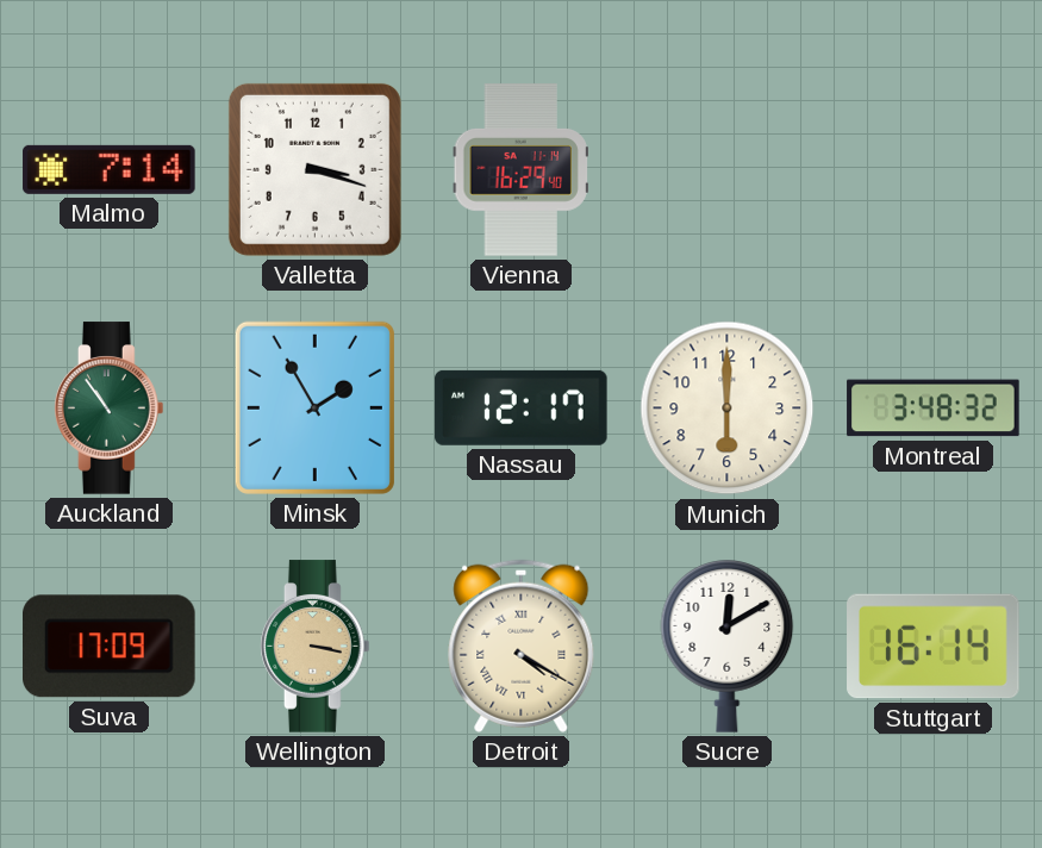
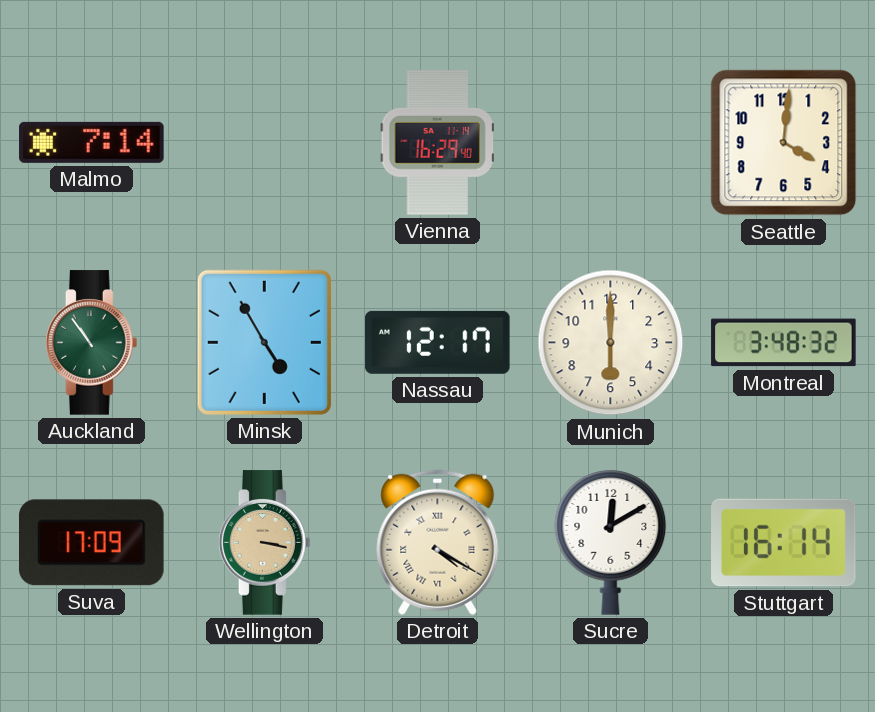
Valletta: 3:18 -> none
Seattle: none -> 4:01
Minsk: 1:55 -> 4:55
